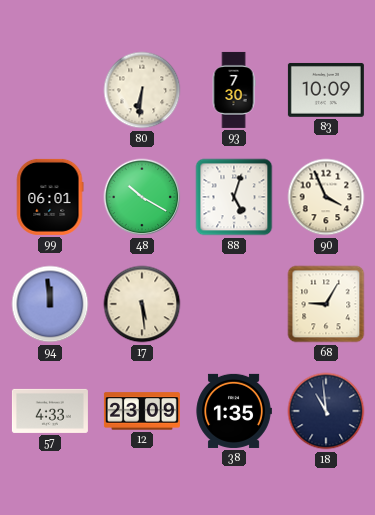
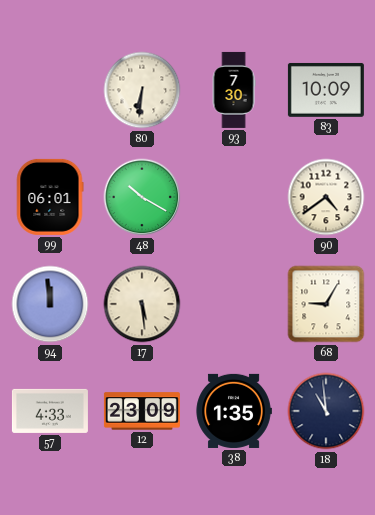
88: 5:03 -> none
90: 3:56 -> 4:39
